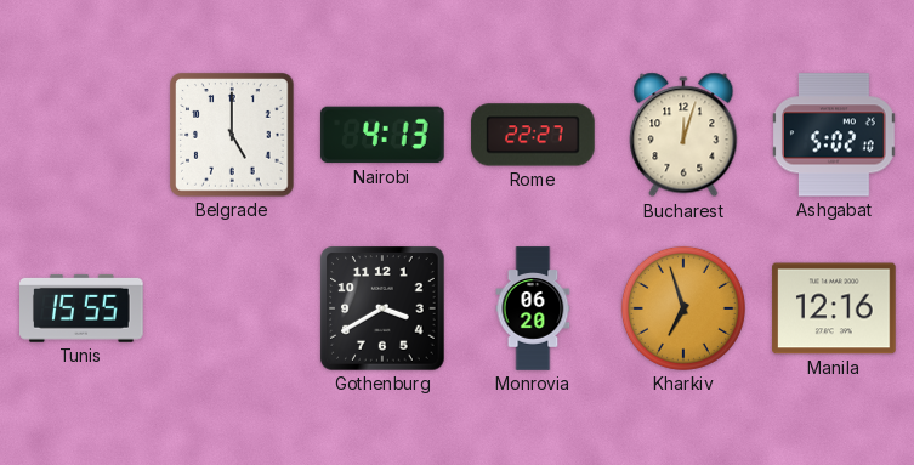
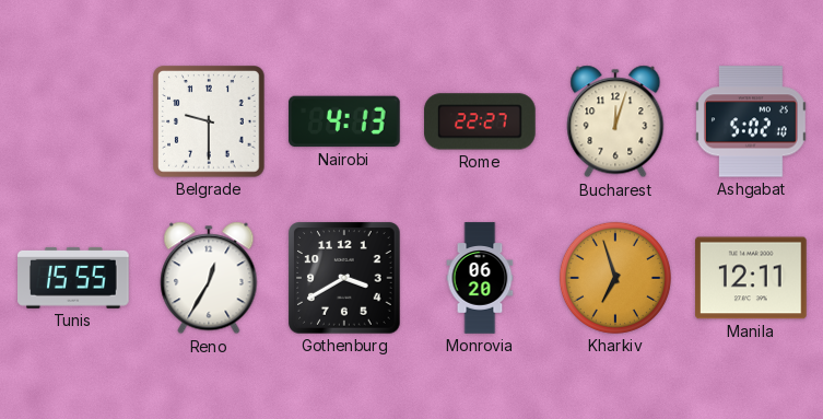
Belgrade: 5:00 -> 9:30
Reno: none -> 12:35
Manila: 12:16 -> 12:11
